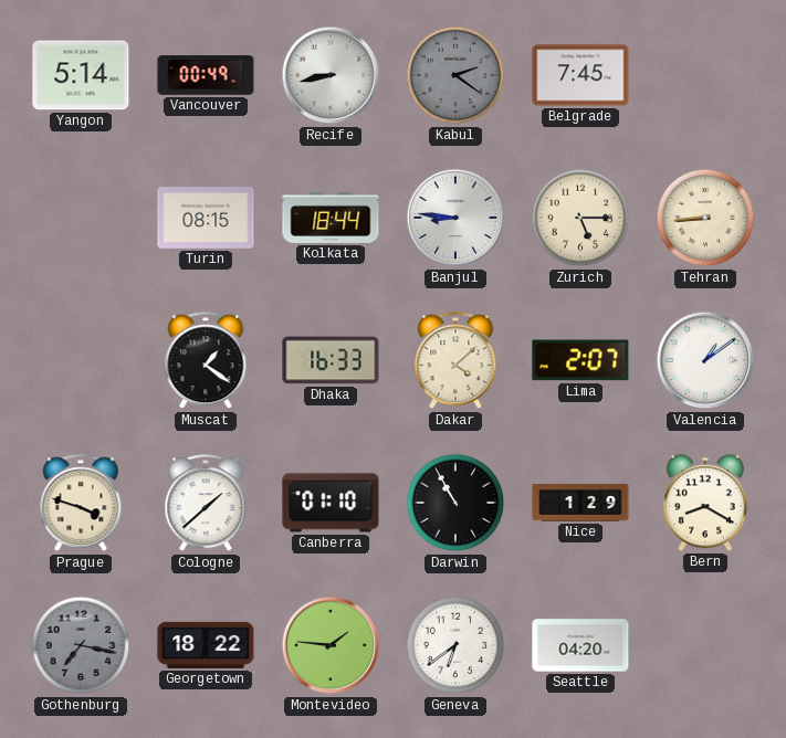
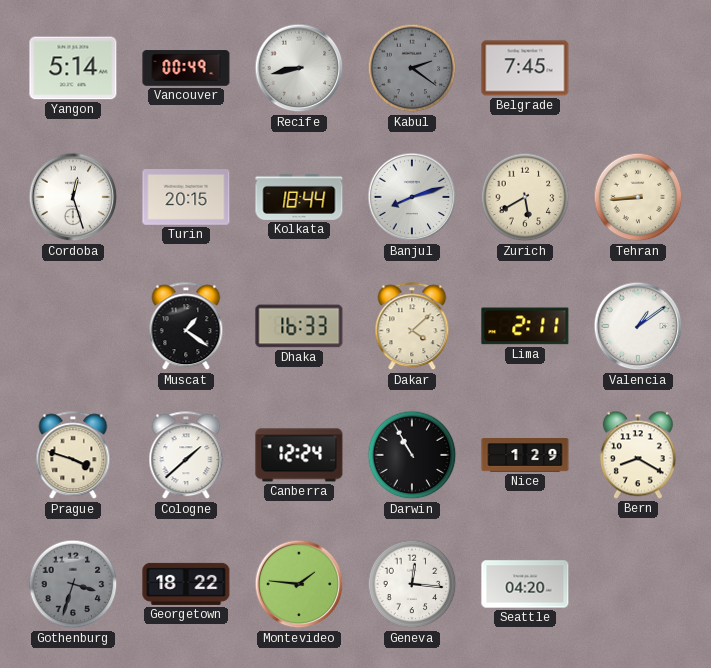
Cordoba: none -> 12:27
Turin: 08:15 -> 20:15
Banjul: 8:46 -> 8:12
Zurich: 5:15 -> 5:40
Lima: 2:07 -> 2:11
Canberra: 01:10 -> 12:24
Gothenburg: 7:17 -> 3:33
Geneva: 6:39 -> 12:16
